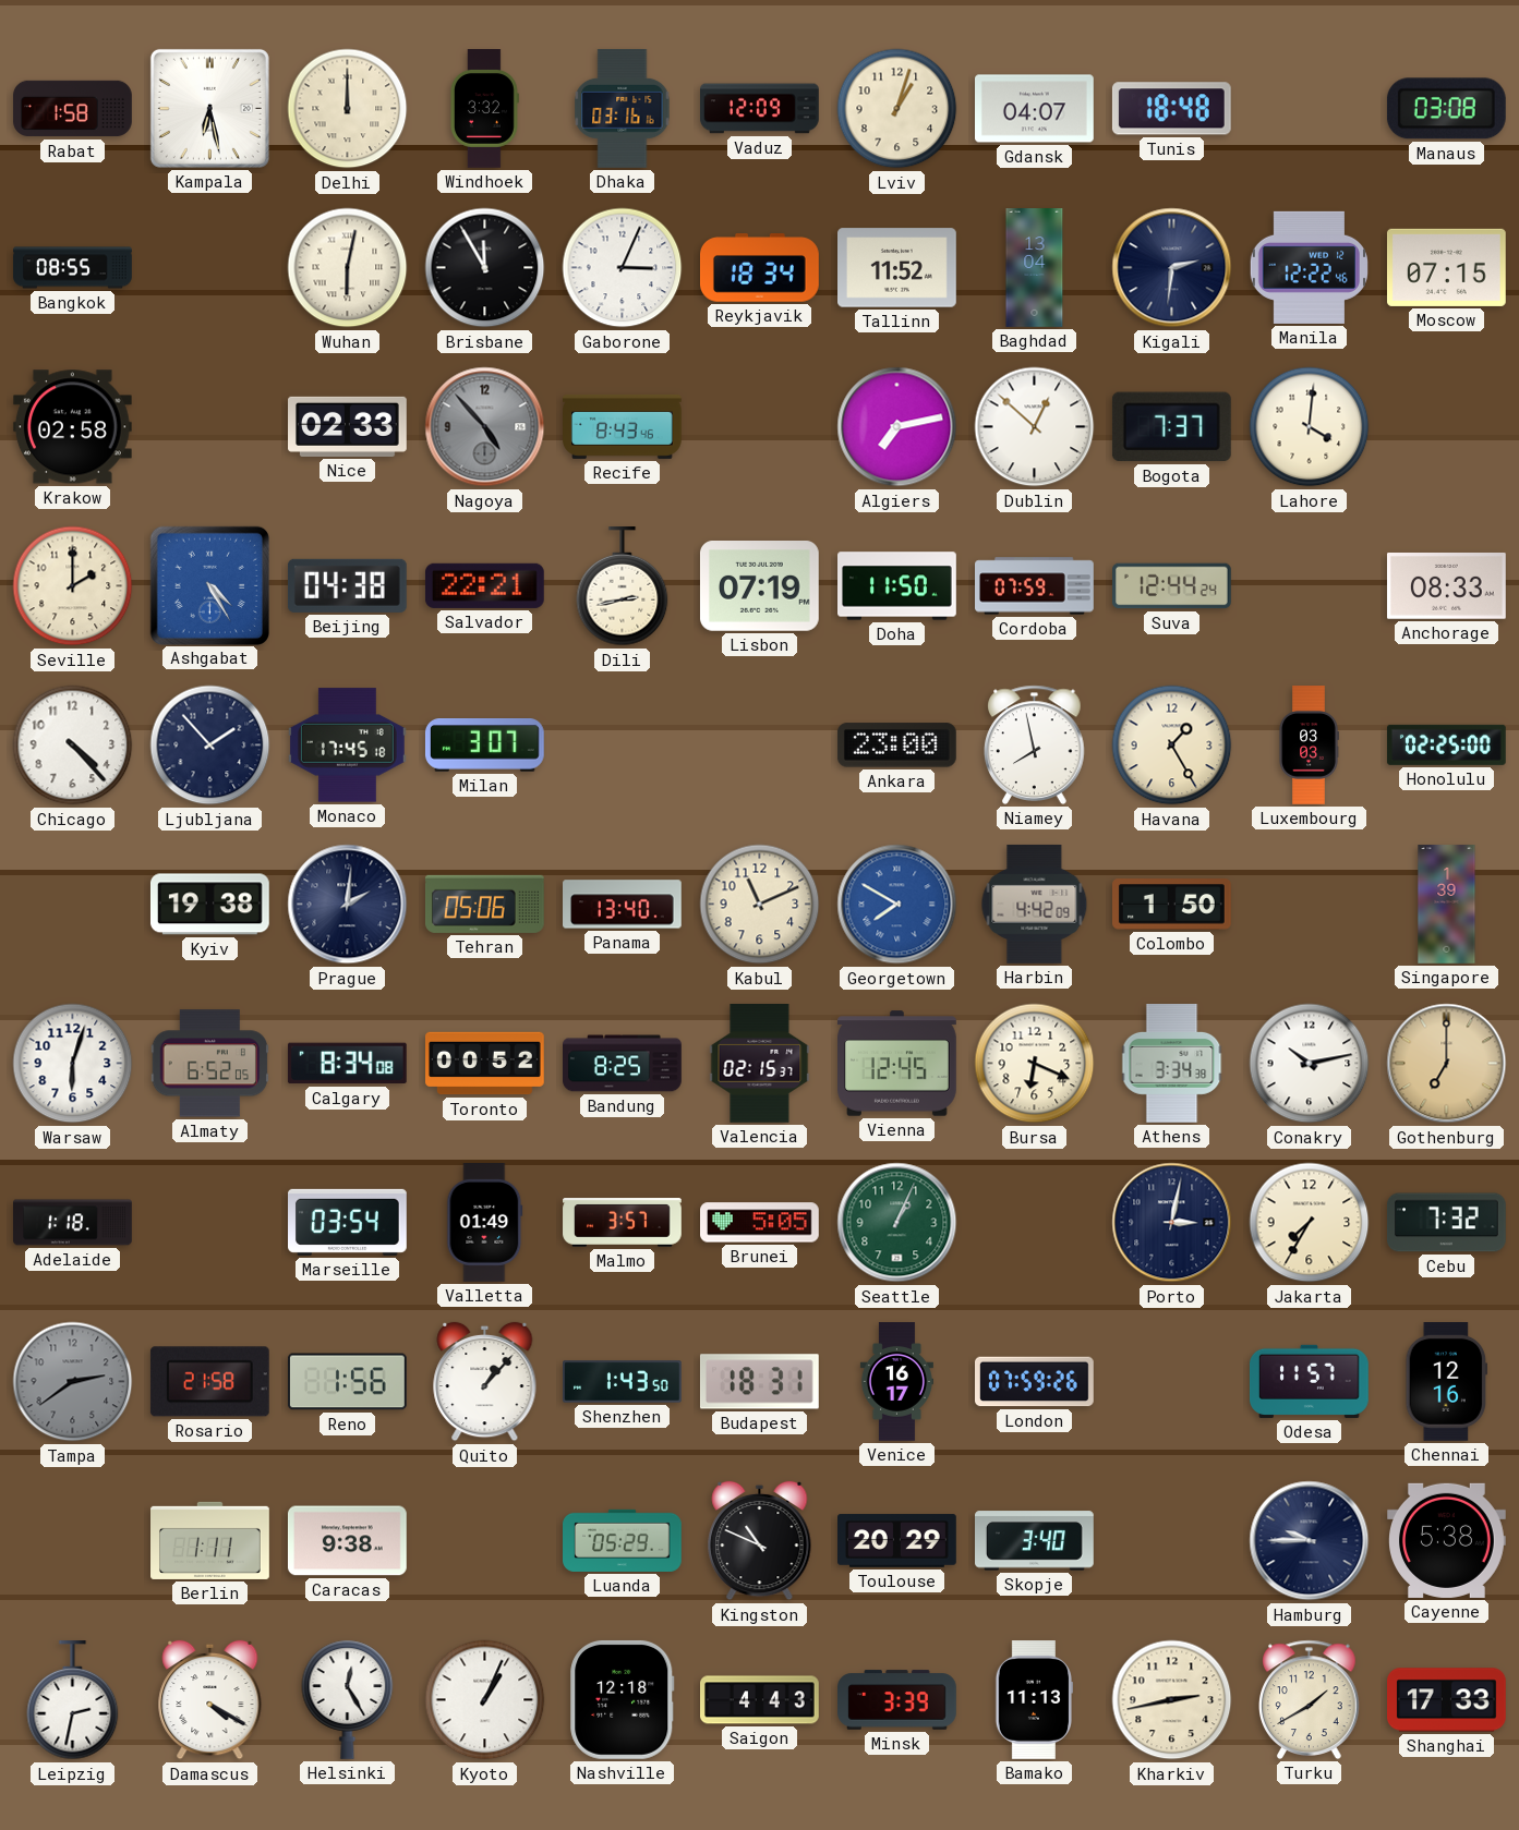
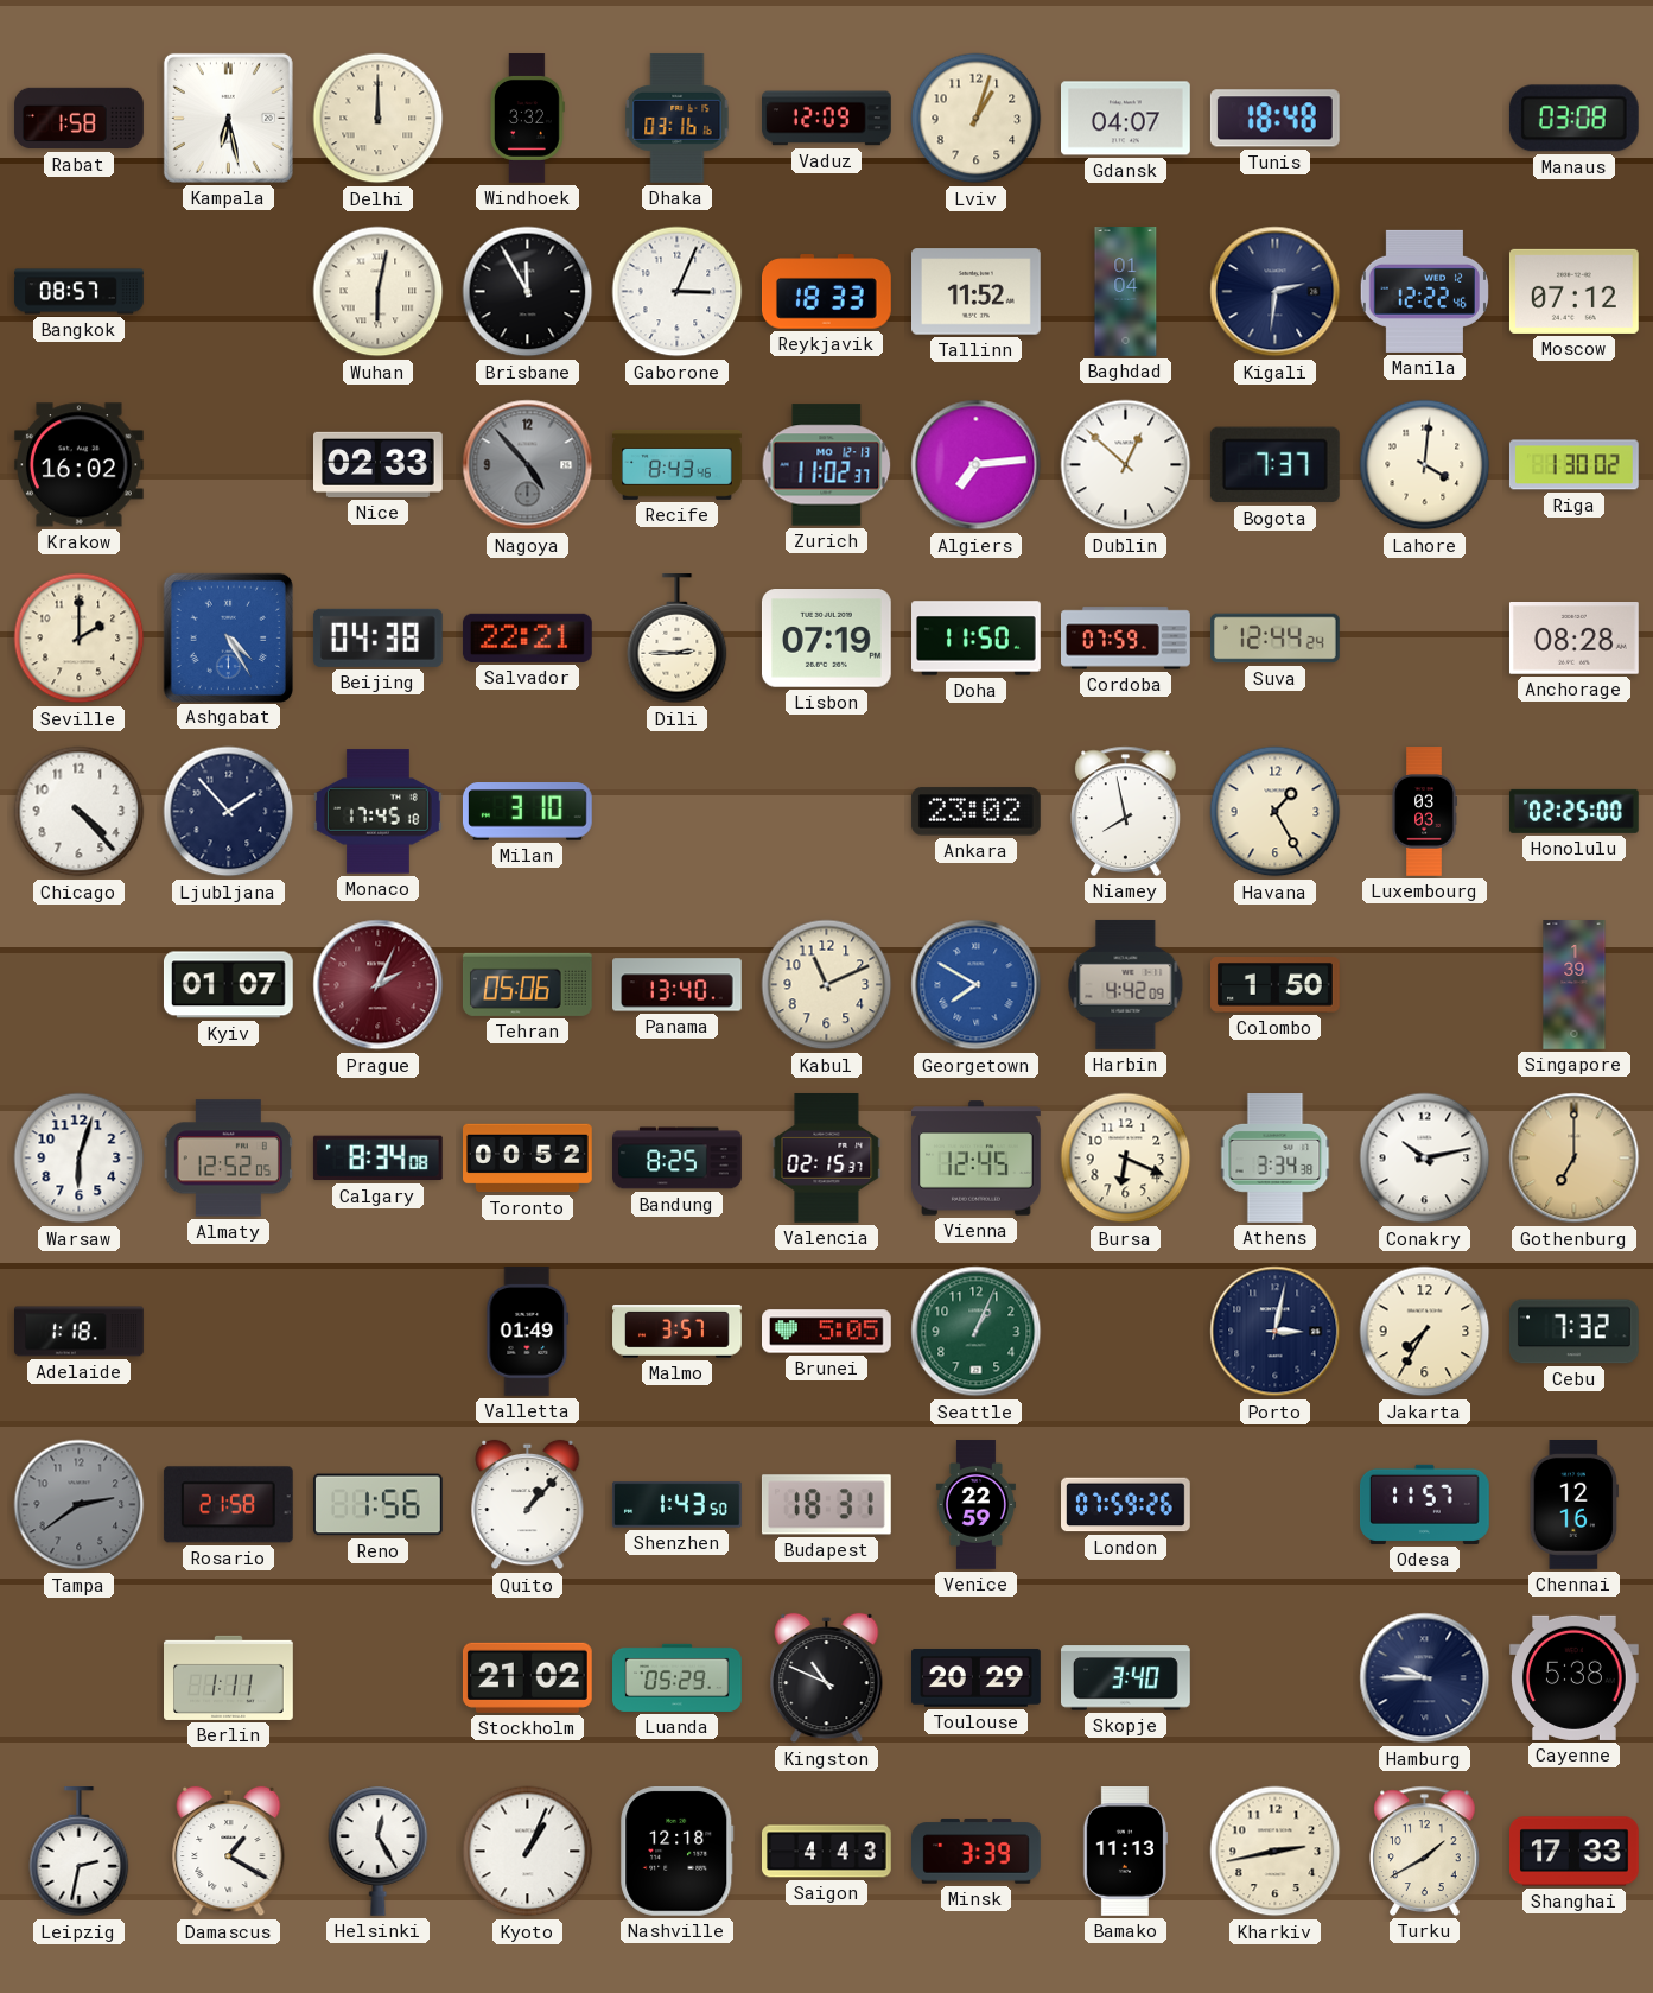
Bangkok: 08:55 -> 08:57
Reykjavik: 18:34 -> 18:33
Baghdad: 13:04 -> 01:04
Moscow: 07:15 -> 07:12
Krakow: 02:58 -> 16:02
Zurich: none -> 11:02
Algiers: 7:13 -> 7:14
Riga: none -> 1:30
Dili: 2:43 -> 2:45
Anchorage: 08:33 -> 08:28
Milan: 3:07 -> 3:10
Ankara: 23:00 -> 23:02
Kyiv: 19:38 -> 01:07
Prague: 2:01 -> 2:04
Prague dial: navy -> burgundy
Almaty: 6:52 -> 12:52
Marseille: 03:54 -> none
Venice: 16:17 -> 22:59
Caracas: 9:38 -> none
Stockholm: none -> 21:02
Damascus: 4:20 -> 1:20
